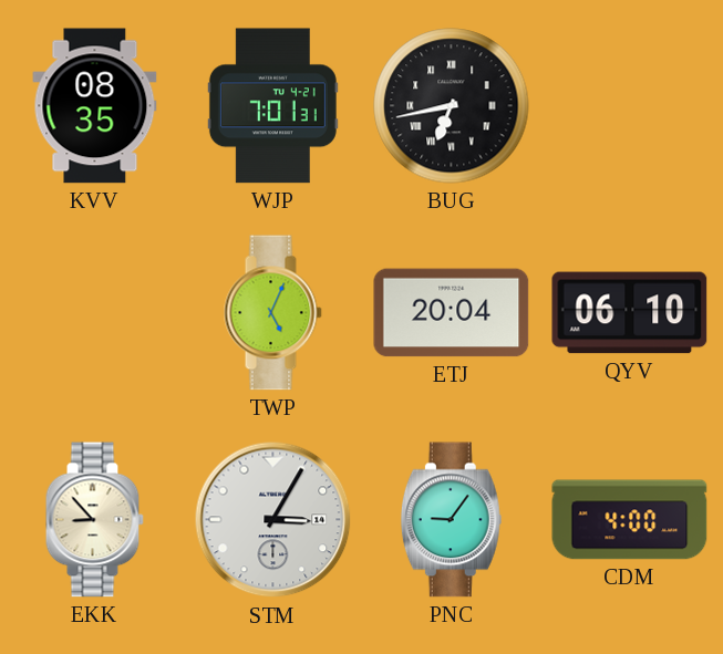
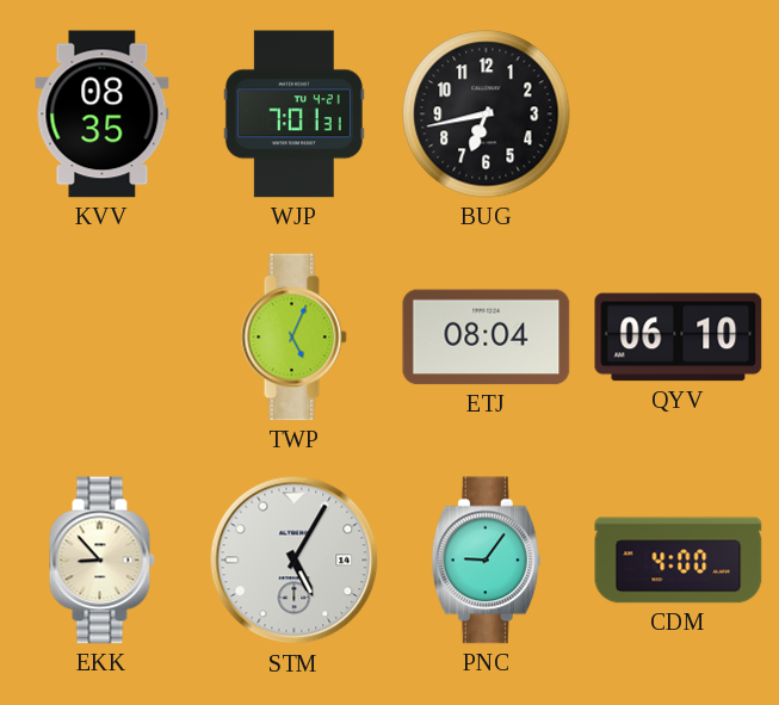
BUG numerals: Roman -> Arabic
ETJ: 20:04 -> 08:04
STM: 3:05 -> 5:05
